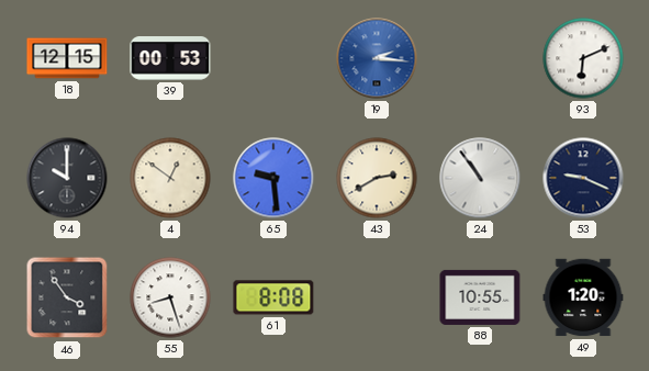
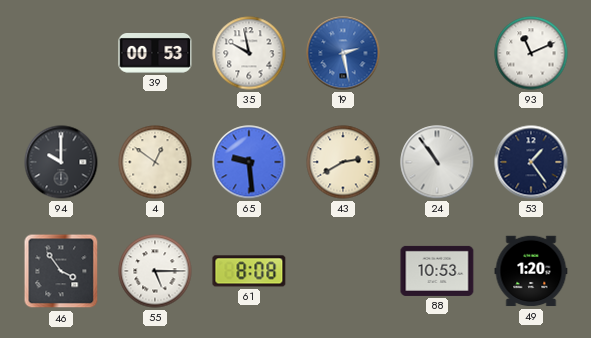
18: 12:15 -> none
35: none -> 9:58
19: 2:16 -> 2:28
93: 6:11 -> 11:11
53: 9:19 -> 1:24
55: 8:27 -> 5:15
88: 10:55 -> 10:53
